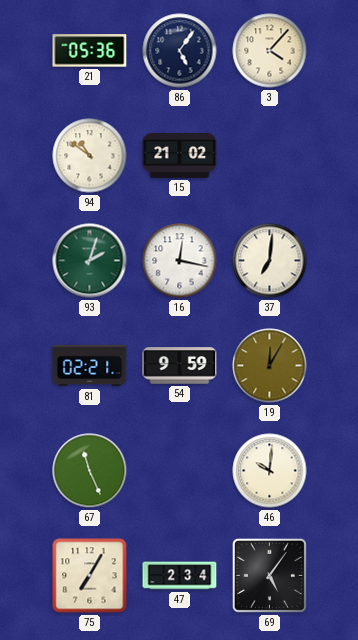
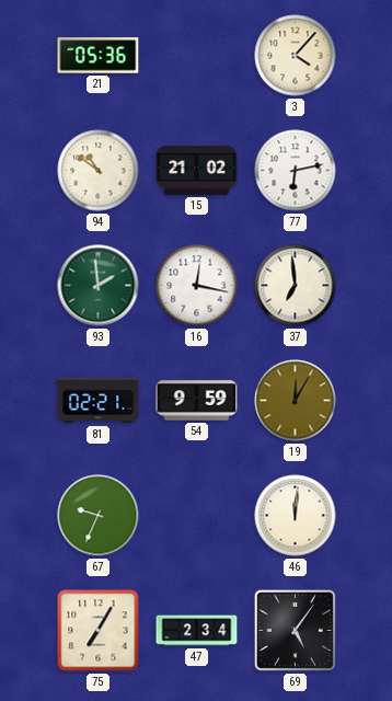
86: 5:06 -> none
77: none -> 6:13
93: 2:03 -> 1:59
37: 7:01 -> 6:59
67: 11:26 -> 9:34
46: 10:01 -> 12:01
